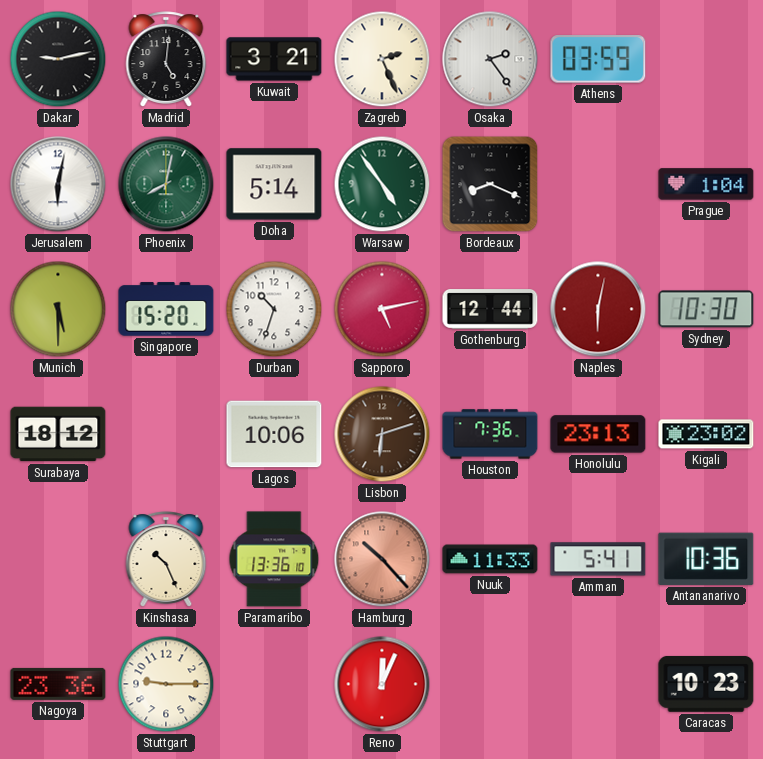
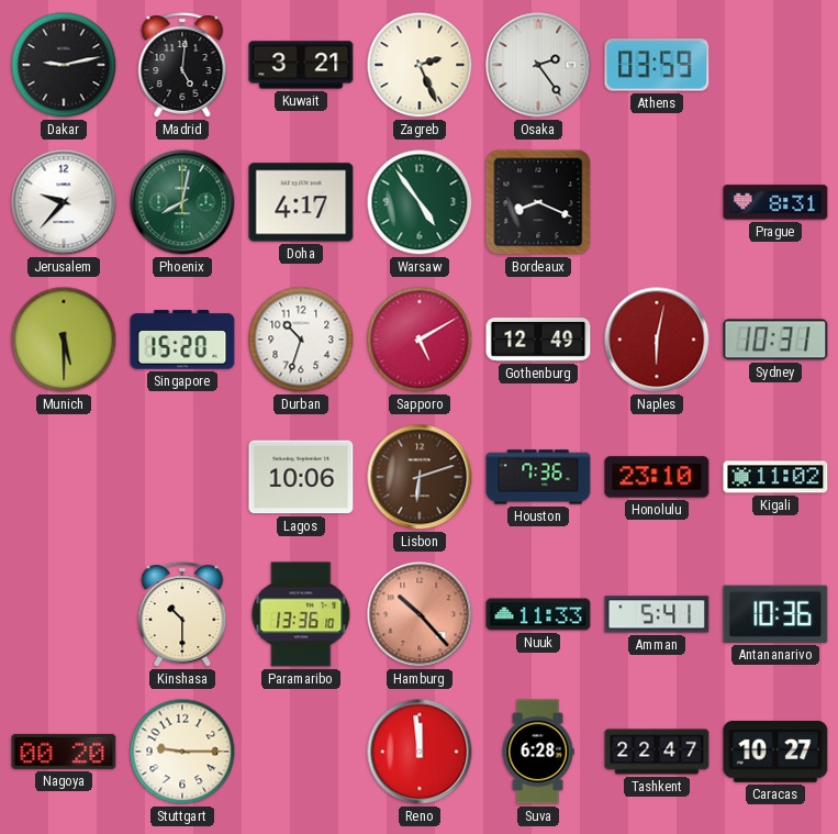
Jerusalem: 6:02 -> 9:37
Doha: 5:14 -> 4:17
Prague: 1:04 -> 8:31
Sapporo: 5:13 -> 5:10
Gothenburg: 12:44 -> 12:49
Sydney: 10:30 -> 10:31
Surabaya: 18:12 -> none
Honolulu: 23:13 -> 23:10
Kigali: 23:02 -> 11:02
Kinshasa: 10:26 -> 10:30
Nagoya: 23:36 -> 00:20
Reno: 12:04 -> 11:59
Suva: none -> 6:28
Tashkent: none -> 22:47
Caracas: 10:23 -> 10:27
